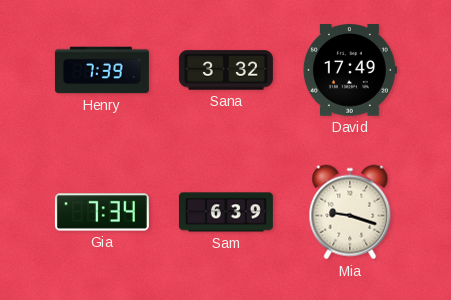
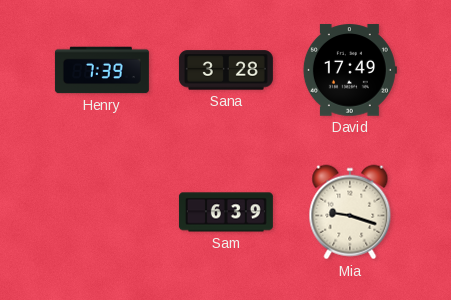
Sana: 3:32 -> 3:28
Gia: 7:34 -> none
